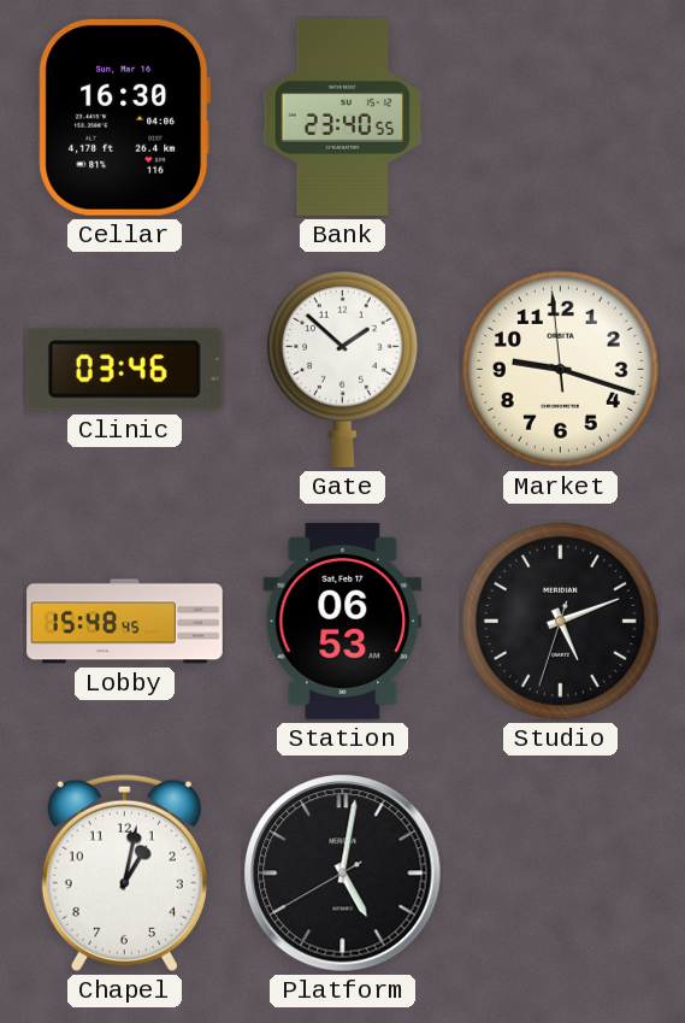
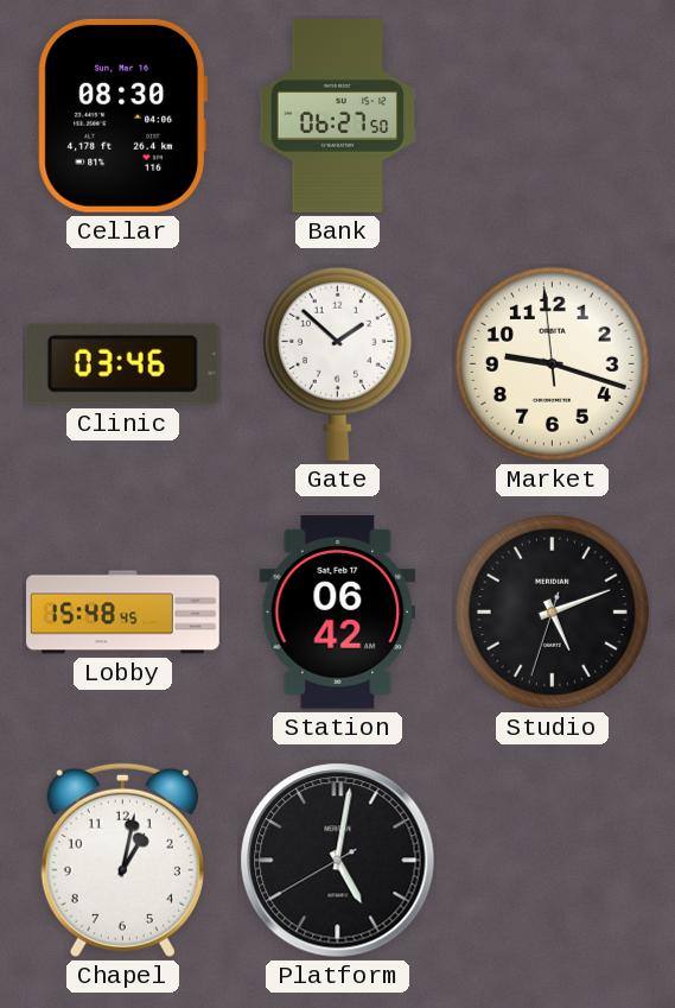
Cellar: 16:30 -> 08:30
Bank: 23:40 -> 06:27
Station: 06:53 -> 06:42
